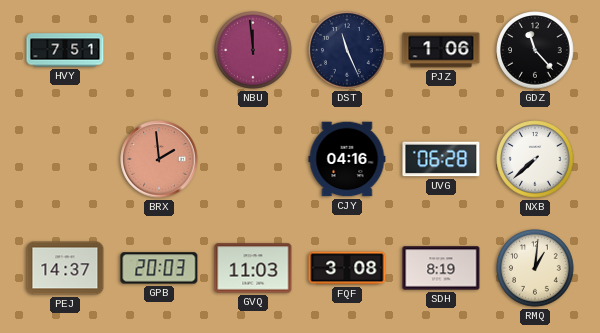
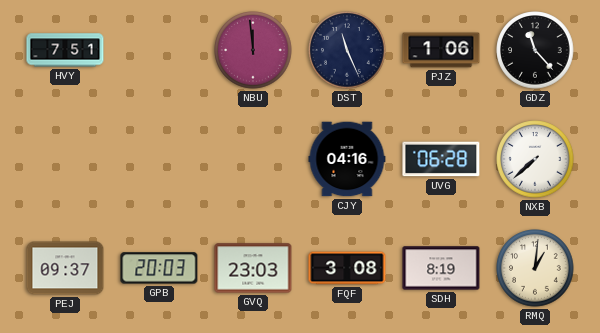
BRX: 1:59 -> none
PEJ: 14:37 -> 09:37
GVQ: 11:03 -> 23:03
